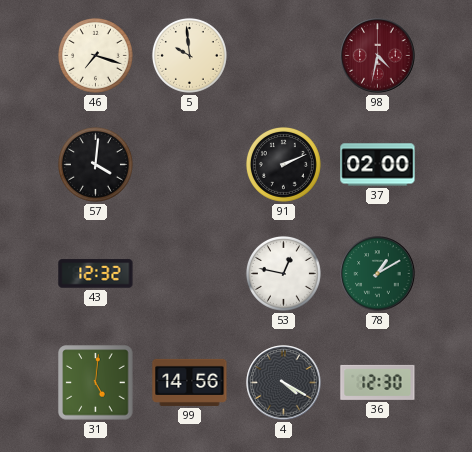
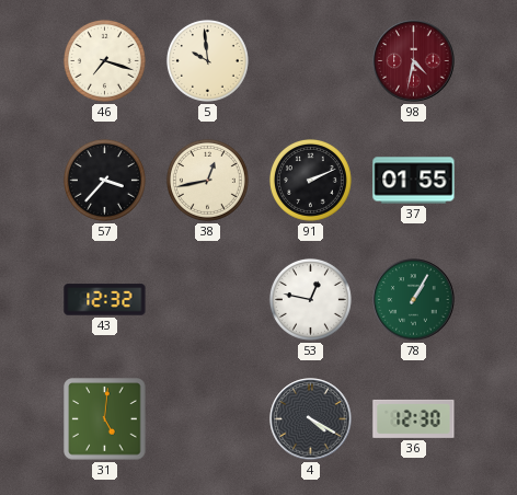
57: 4:01 -> 3:37
38: none -> 12:43
37: 02:00 -> 01:55
78: 1:10 -> 1:05
99: 14:56 -> none
